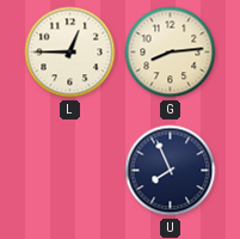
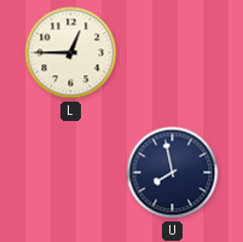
G: 8:14 -> none
U: 7:56 -> 7:58
